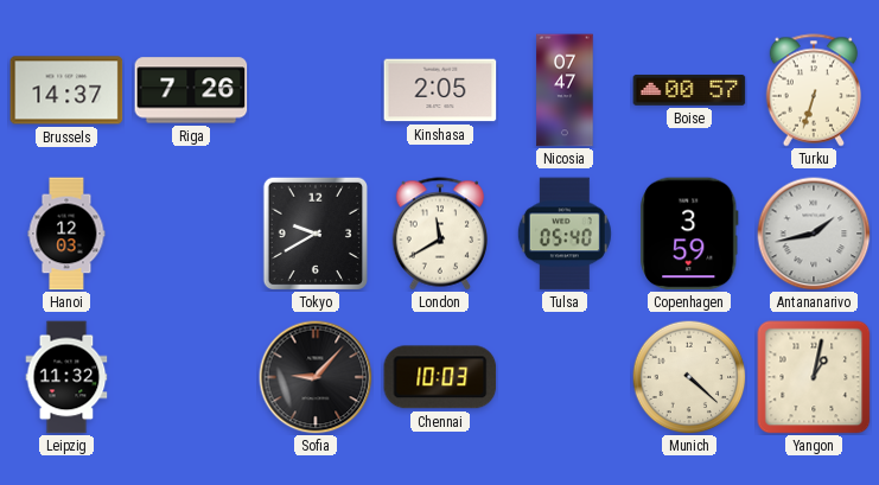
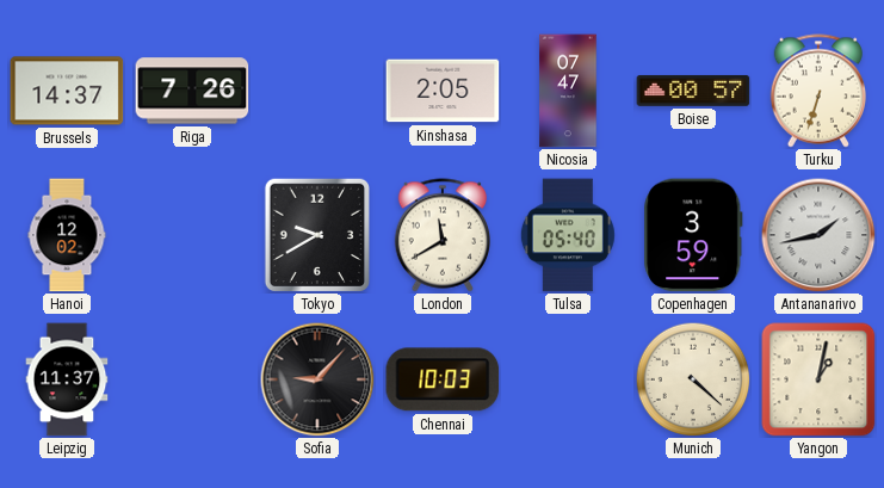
Hanoi: 12:03 -> 12:02
Leipzig: 11:32 -> 11:37
